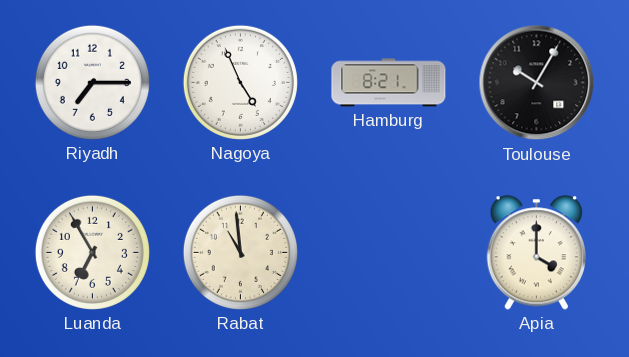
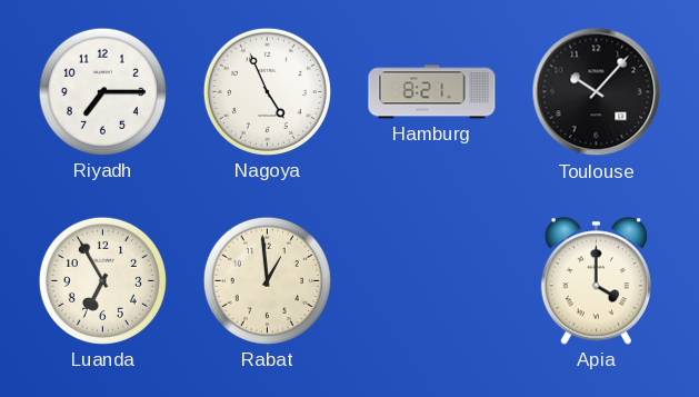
Toulouse: 10:05 -> 10:07
Rabat: 10:59 -> 12:59
